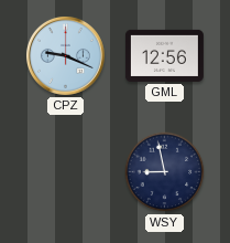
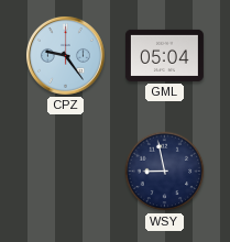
CPZ: 9:19 -> 9:24
GML: 12:56 -> 05:04
